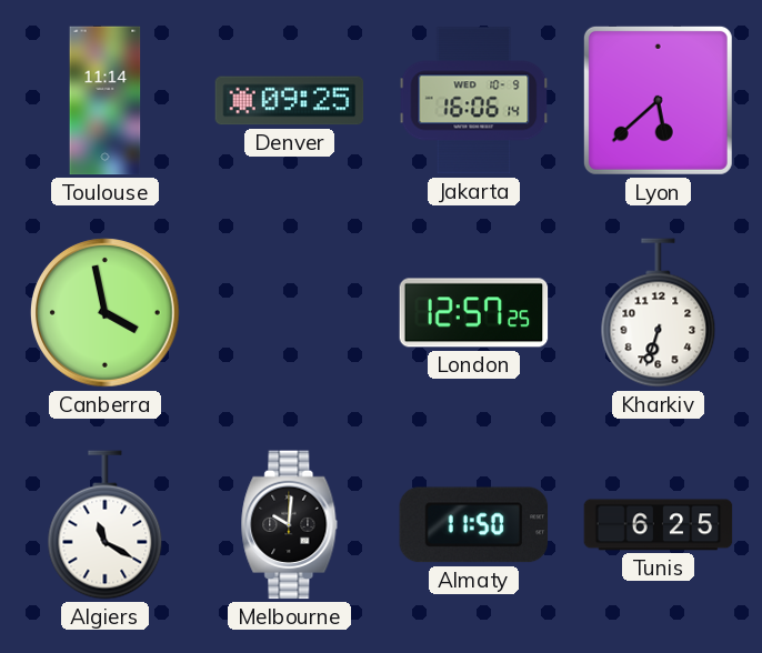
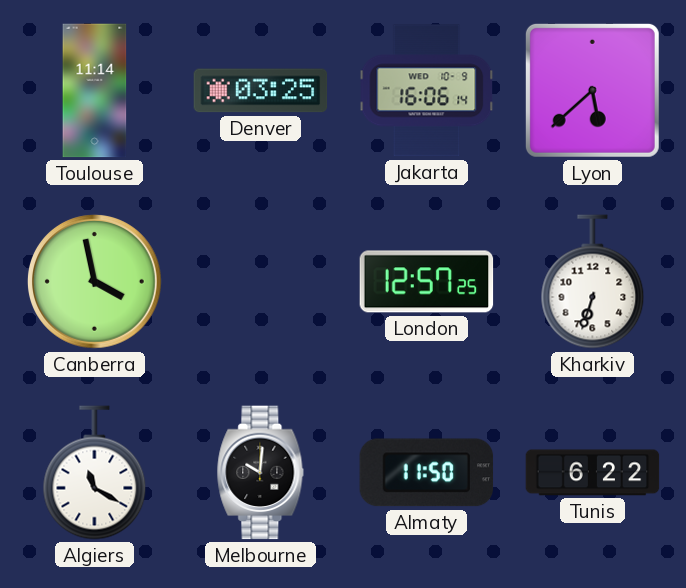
Denver: 09:25 -> 03:25
Tunis: 6:25 -> 6:22
